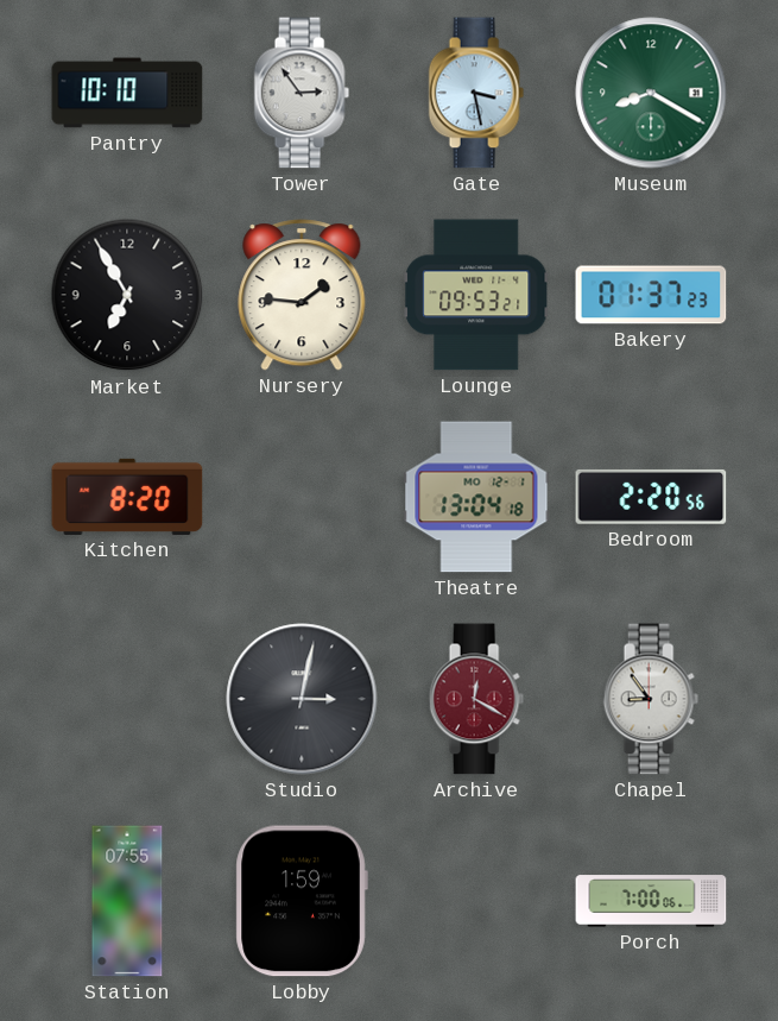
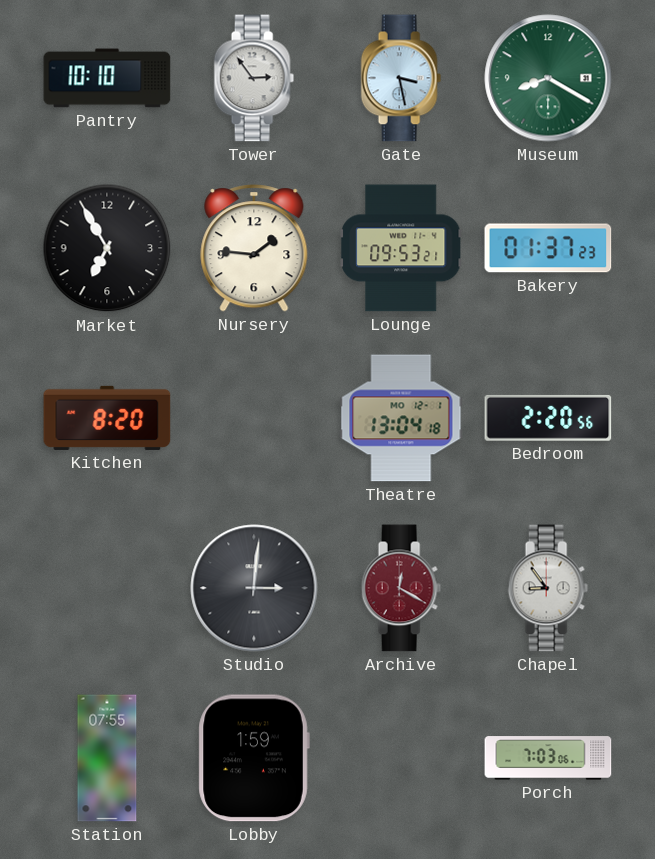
Studio: 3:02 -> 3:01
Porch: 7:00 -> 7:03
